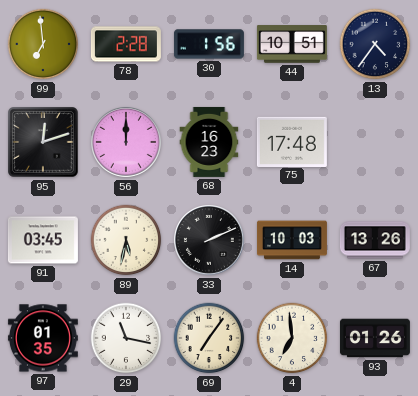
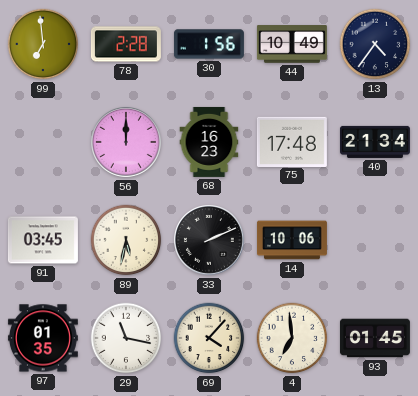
44: 10:51 -> 10:49
95: 12:12 -> none
40: none -> 21:34
14: 10:03 -> 10:06
67: 13:26 -> none
69: 7:06 -> 4:07
93: 01:26 -> 01:45
